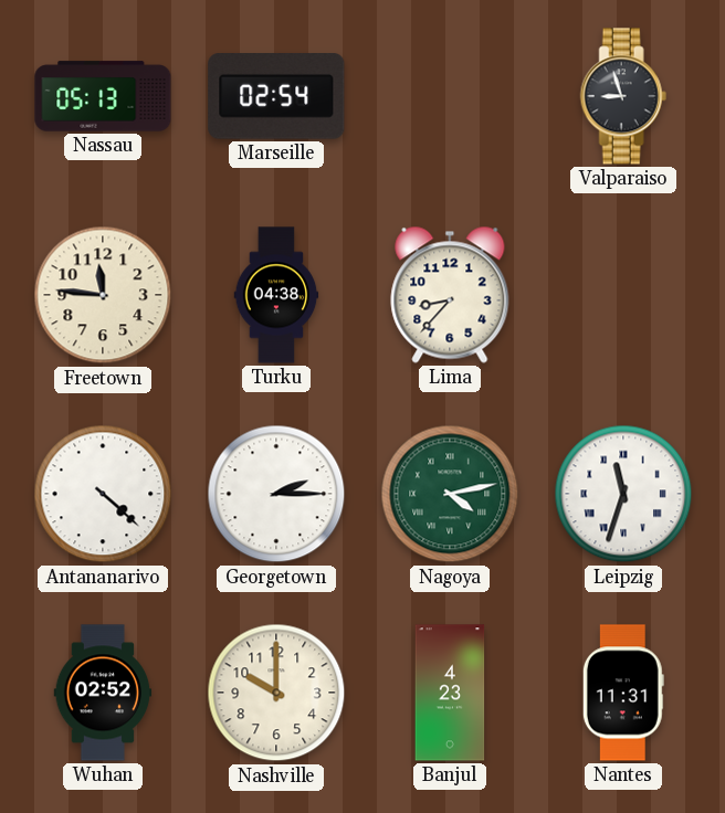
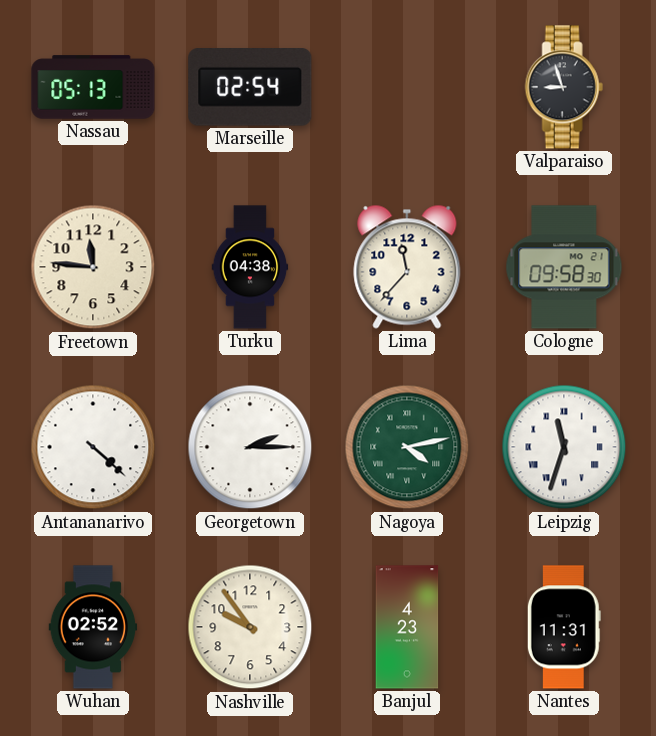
Lima: 8:37 -> 11:37
Cologne: none -> 09:58
Nashville: 10:00 -> 9:54
